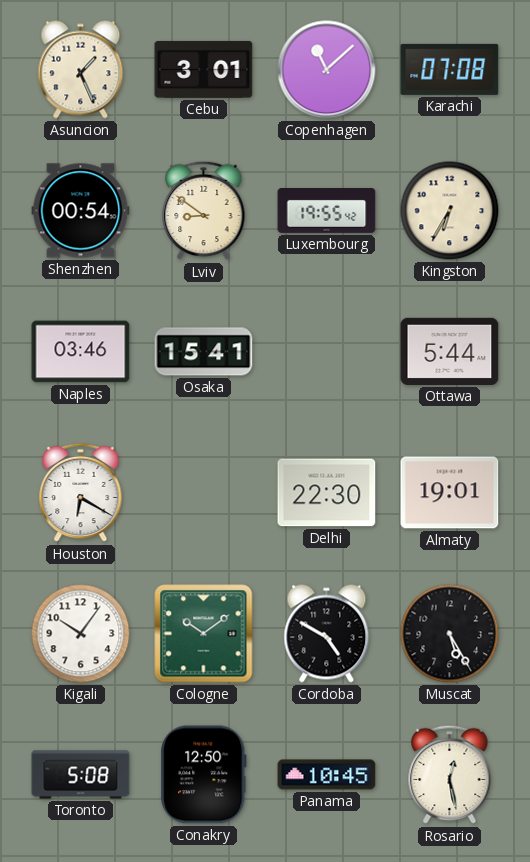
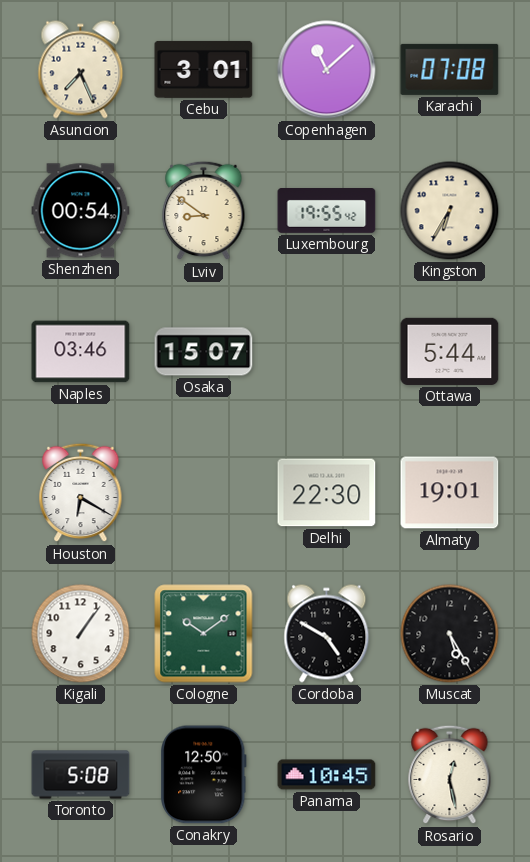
Asuncion: 1:26 -> 7:26
Osaka: 15:41 -> 15:07
Kigali: 10:06 -> 1:06
